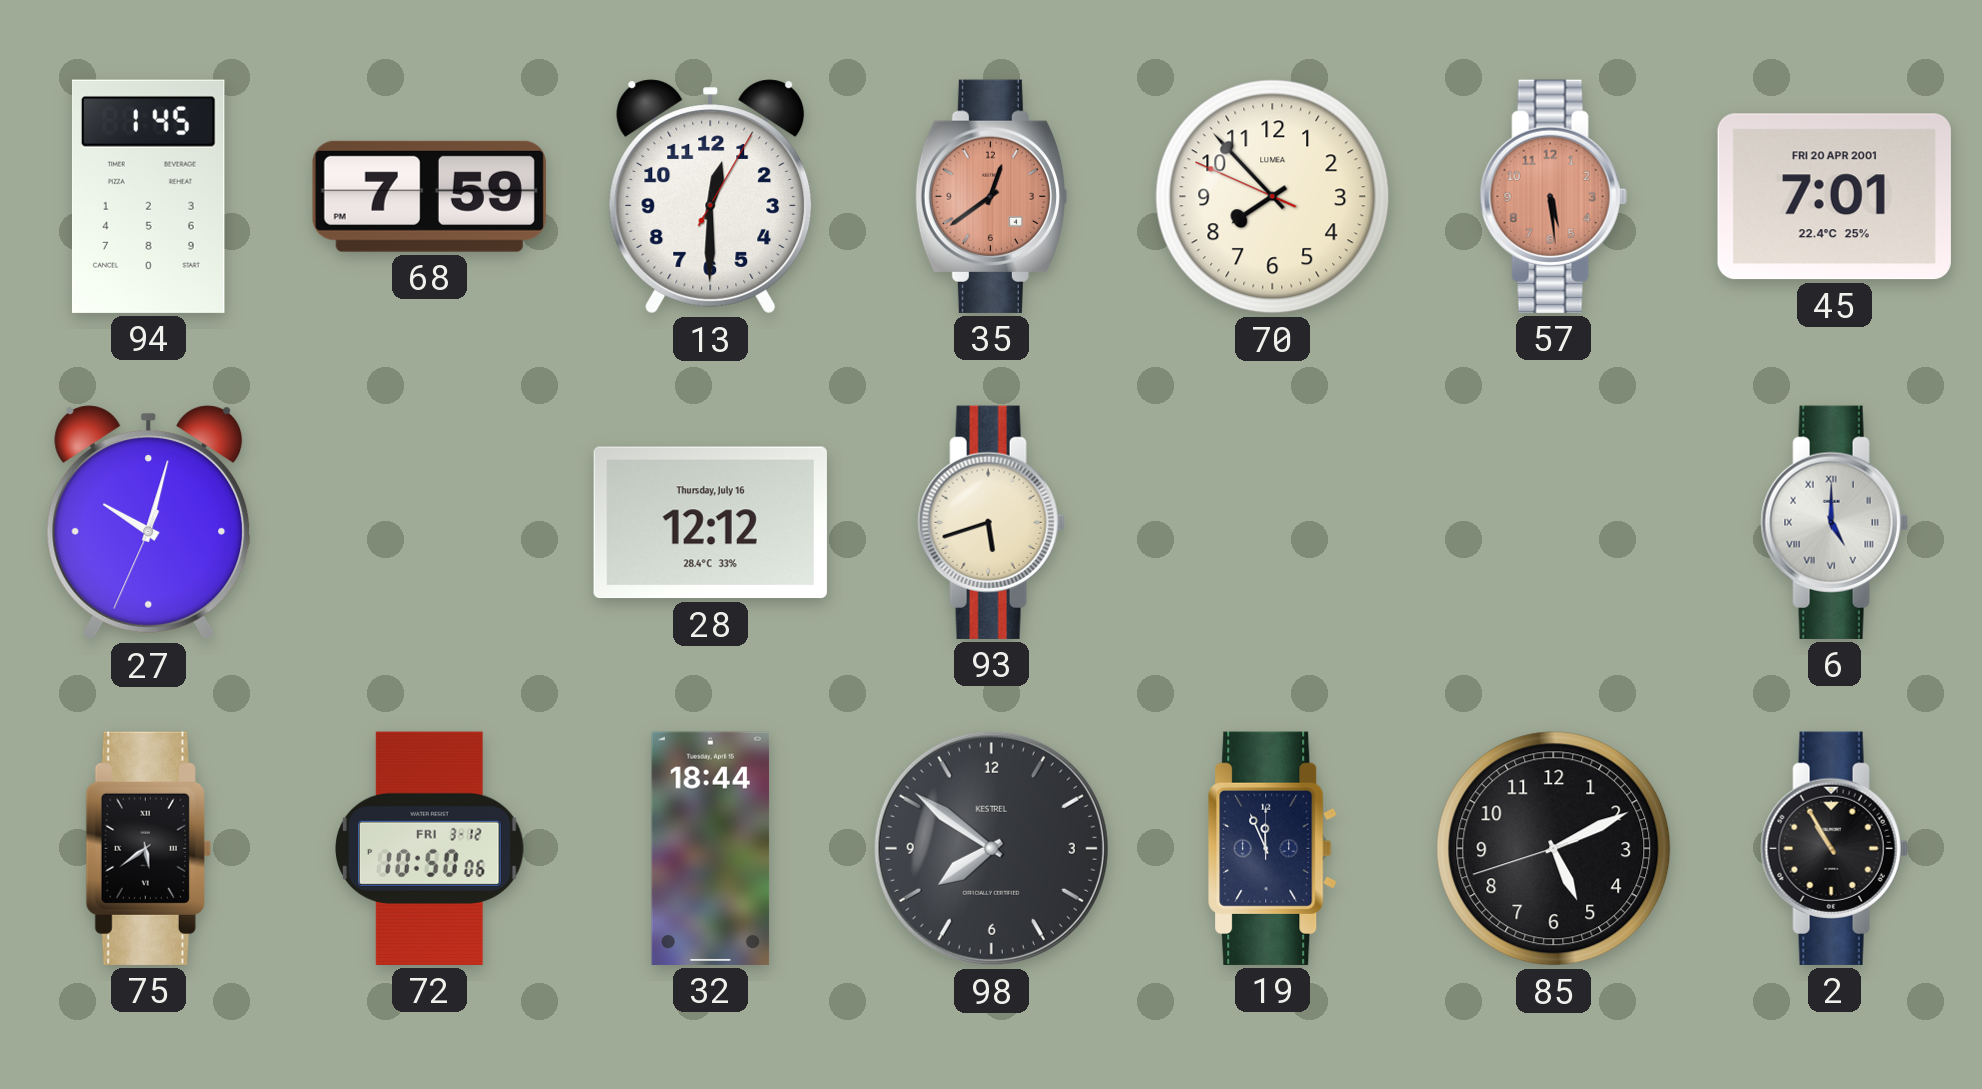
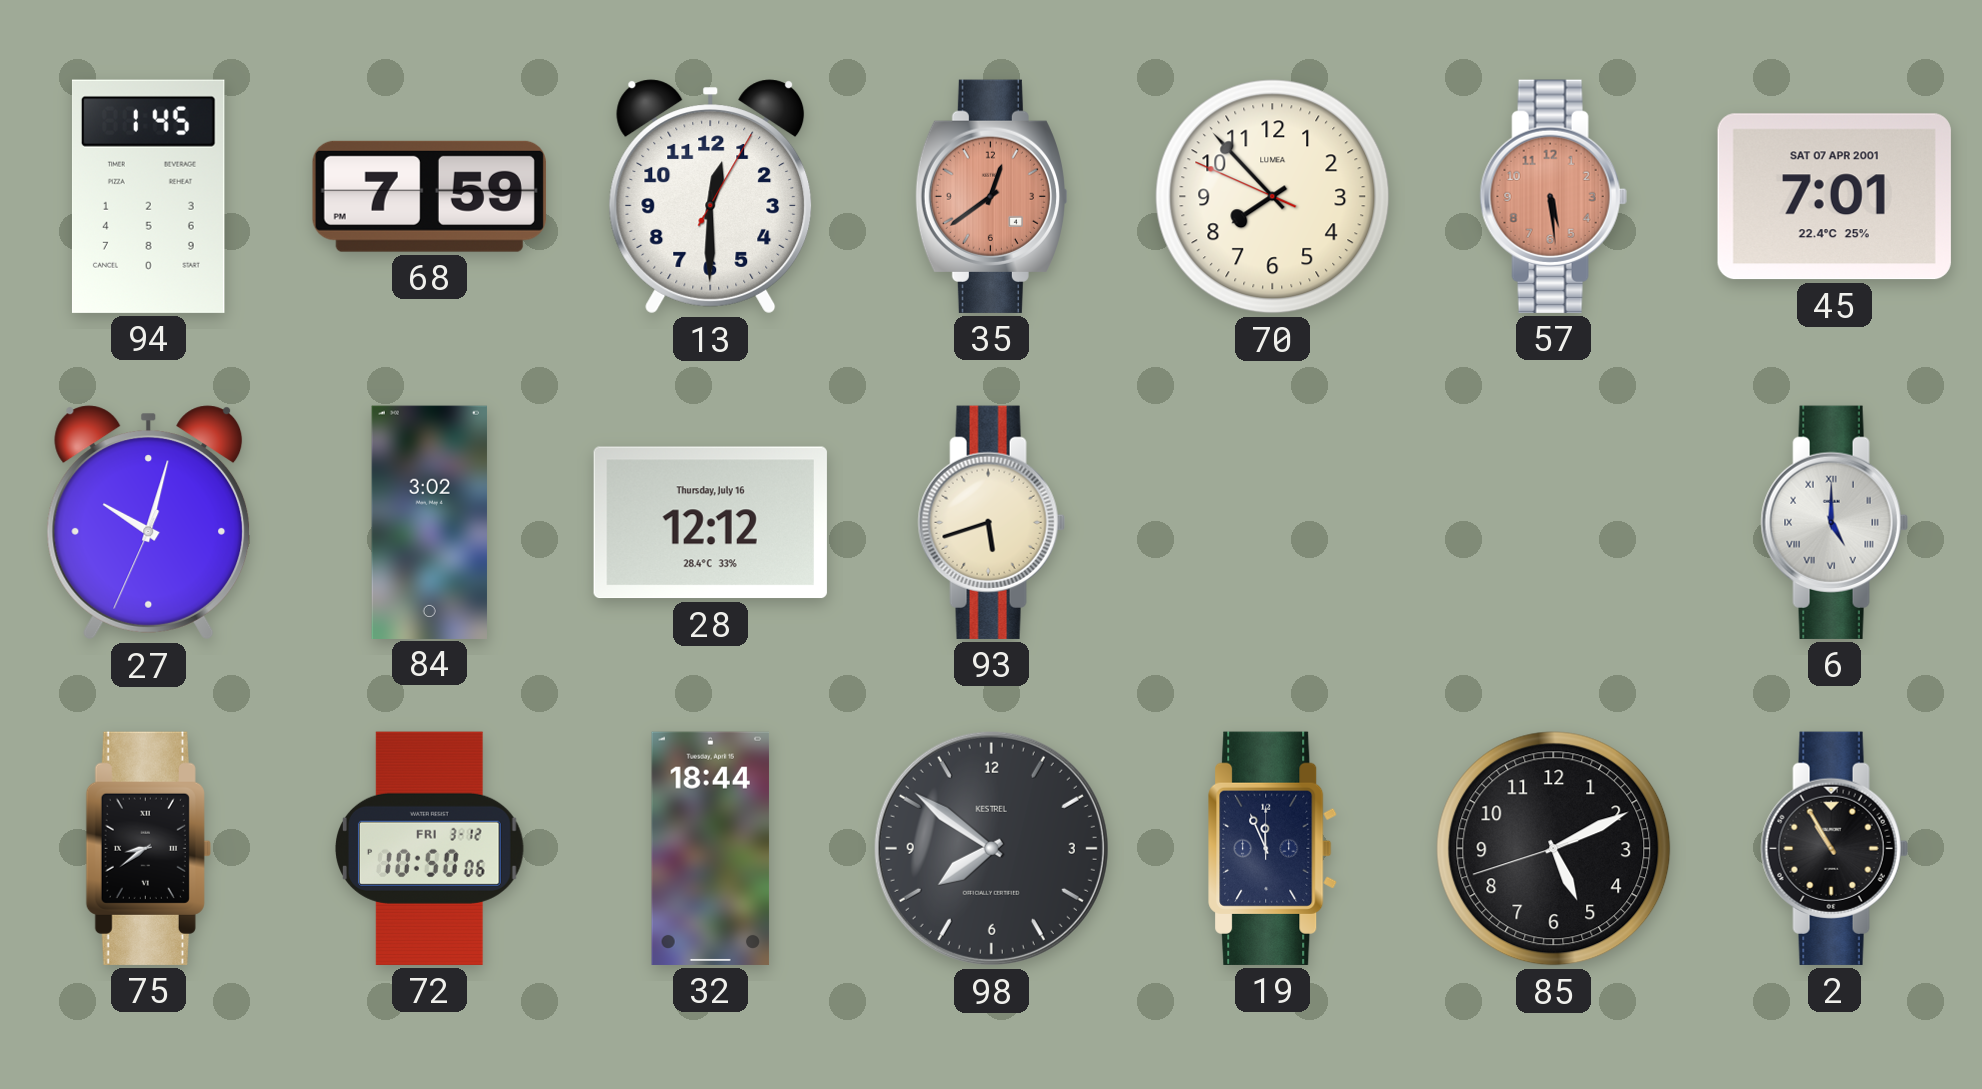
45 date: FRI 20 APR 2001 -> SAT 07 APR 2001
84: none -> 3:02
75: 5:39 -> 8:39
